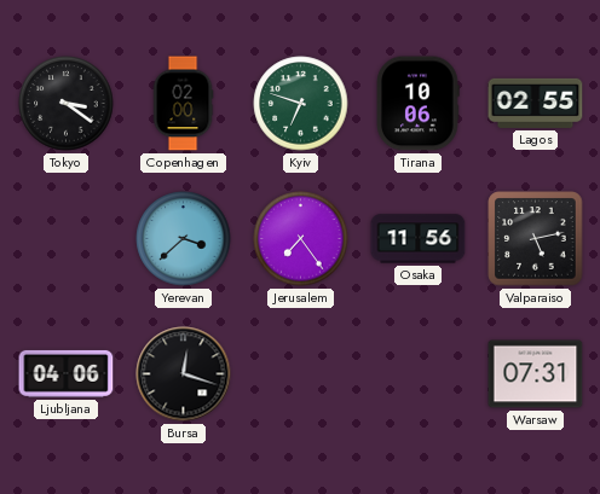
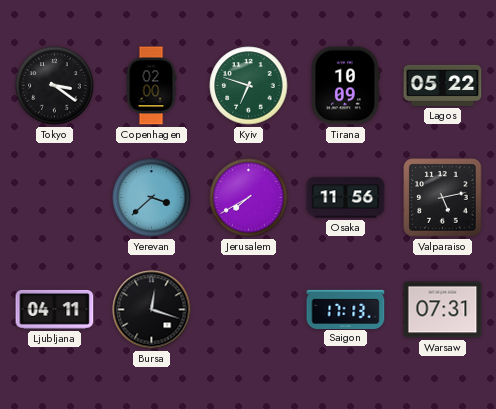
Tirana: 10:06 -> 10:09
Lagos: 02:55 -> 05:22
Jerusalem: 7:24 -> 7:40
Ljubljana: 04:06 -> 04:11
Saigon: none -> 17:13
